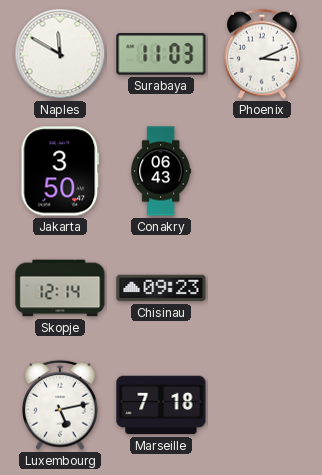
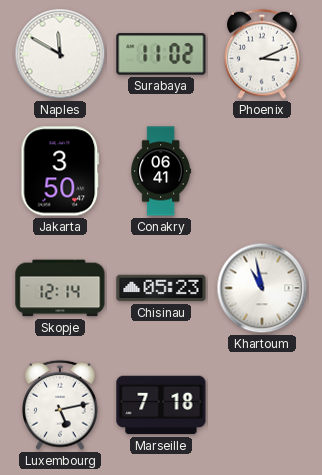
Surabaya: 11:03 -> 11:02
Conakry: 06:43 -> 06:41
Chisinau: 09:23 -> 05:23
Khartoum: none -> 10:58
